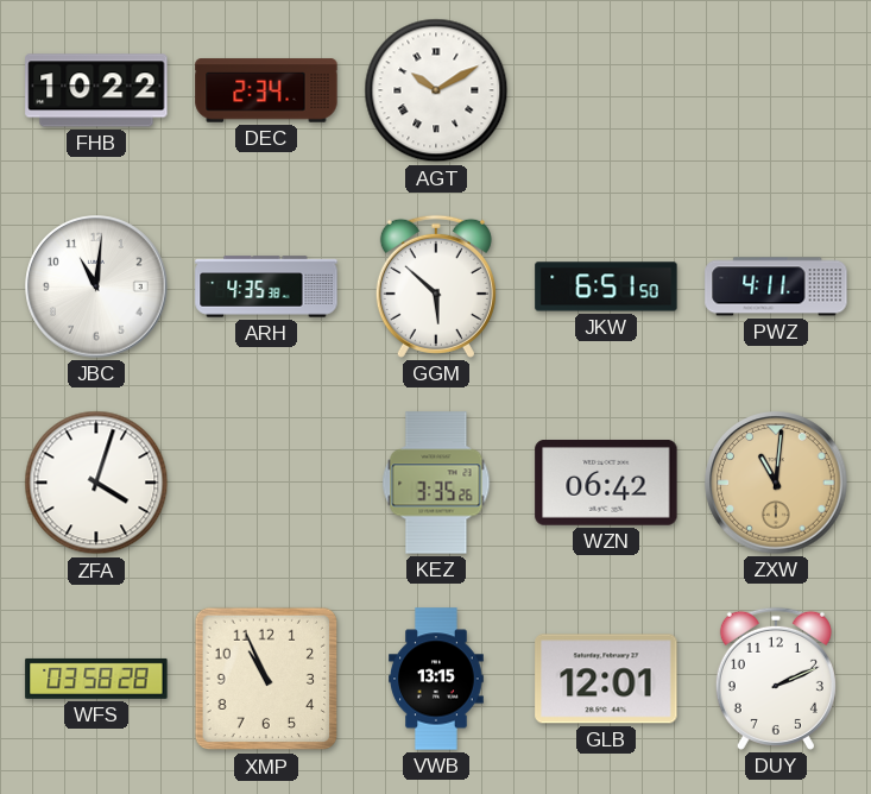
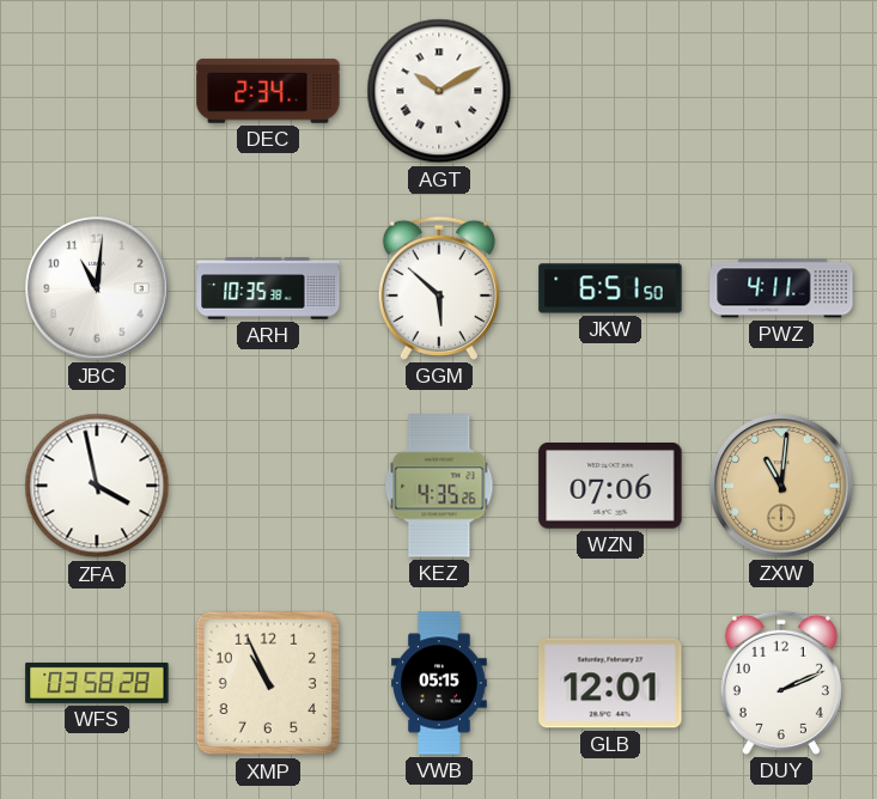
FHB: 10:22 -> none
ARH: 4:35 -> 10:35
ZFA: 4:03 -> 3:58
KEZ: 3:35 -> 4:35
WZN: 06:42 -> 07:06
VWB: 13:15 -> 05:15
